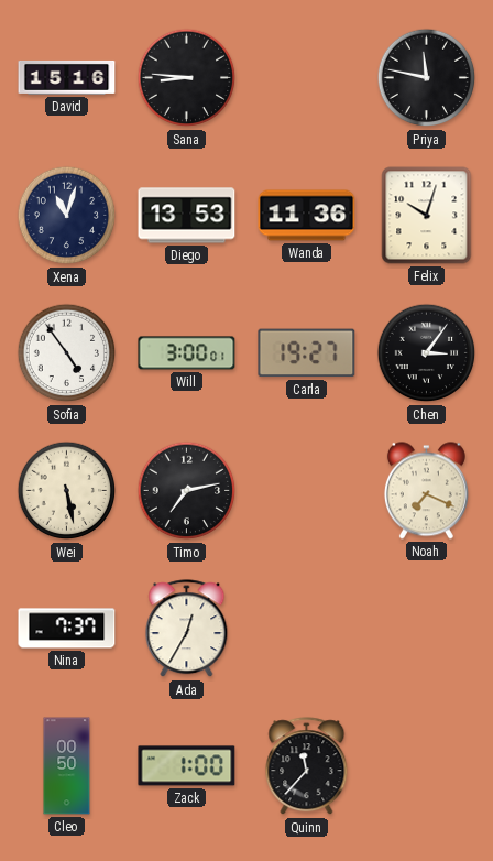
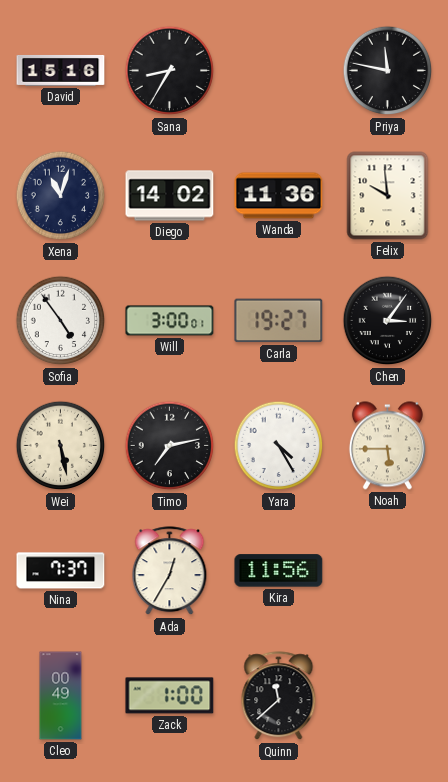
Sana: 8:46 -> 8:35
Diego: 13:53 -> 14:02
Felix: 10:03 -> 9:59
Yara: none -> 4:25
Noah: 7:19 -> 5:45
Kira: none -> 11:56
Cleo: 00:50 -> 00:49
Quinn: 11:37 -> 11:38
